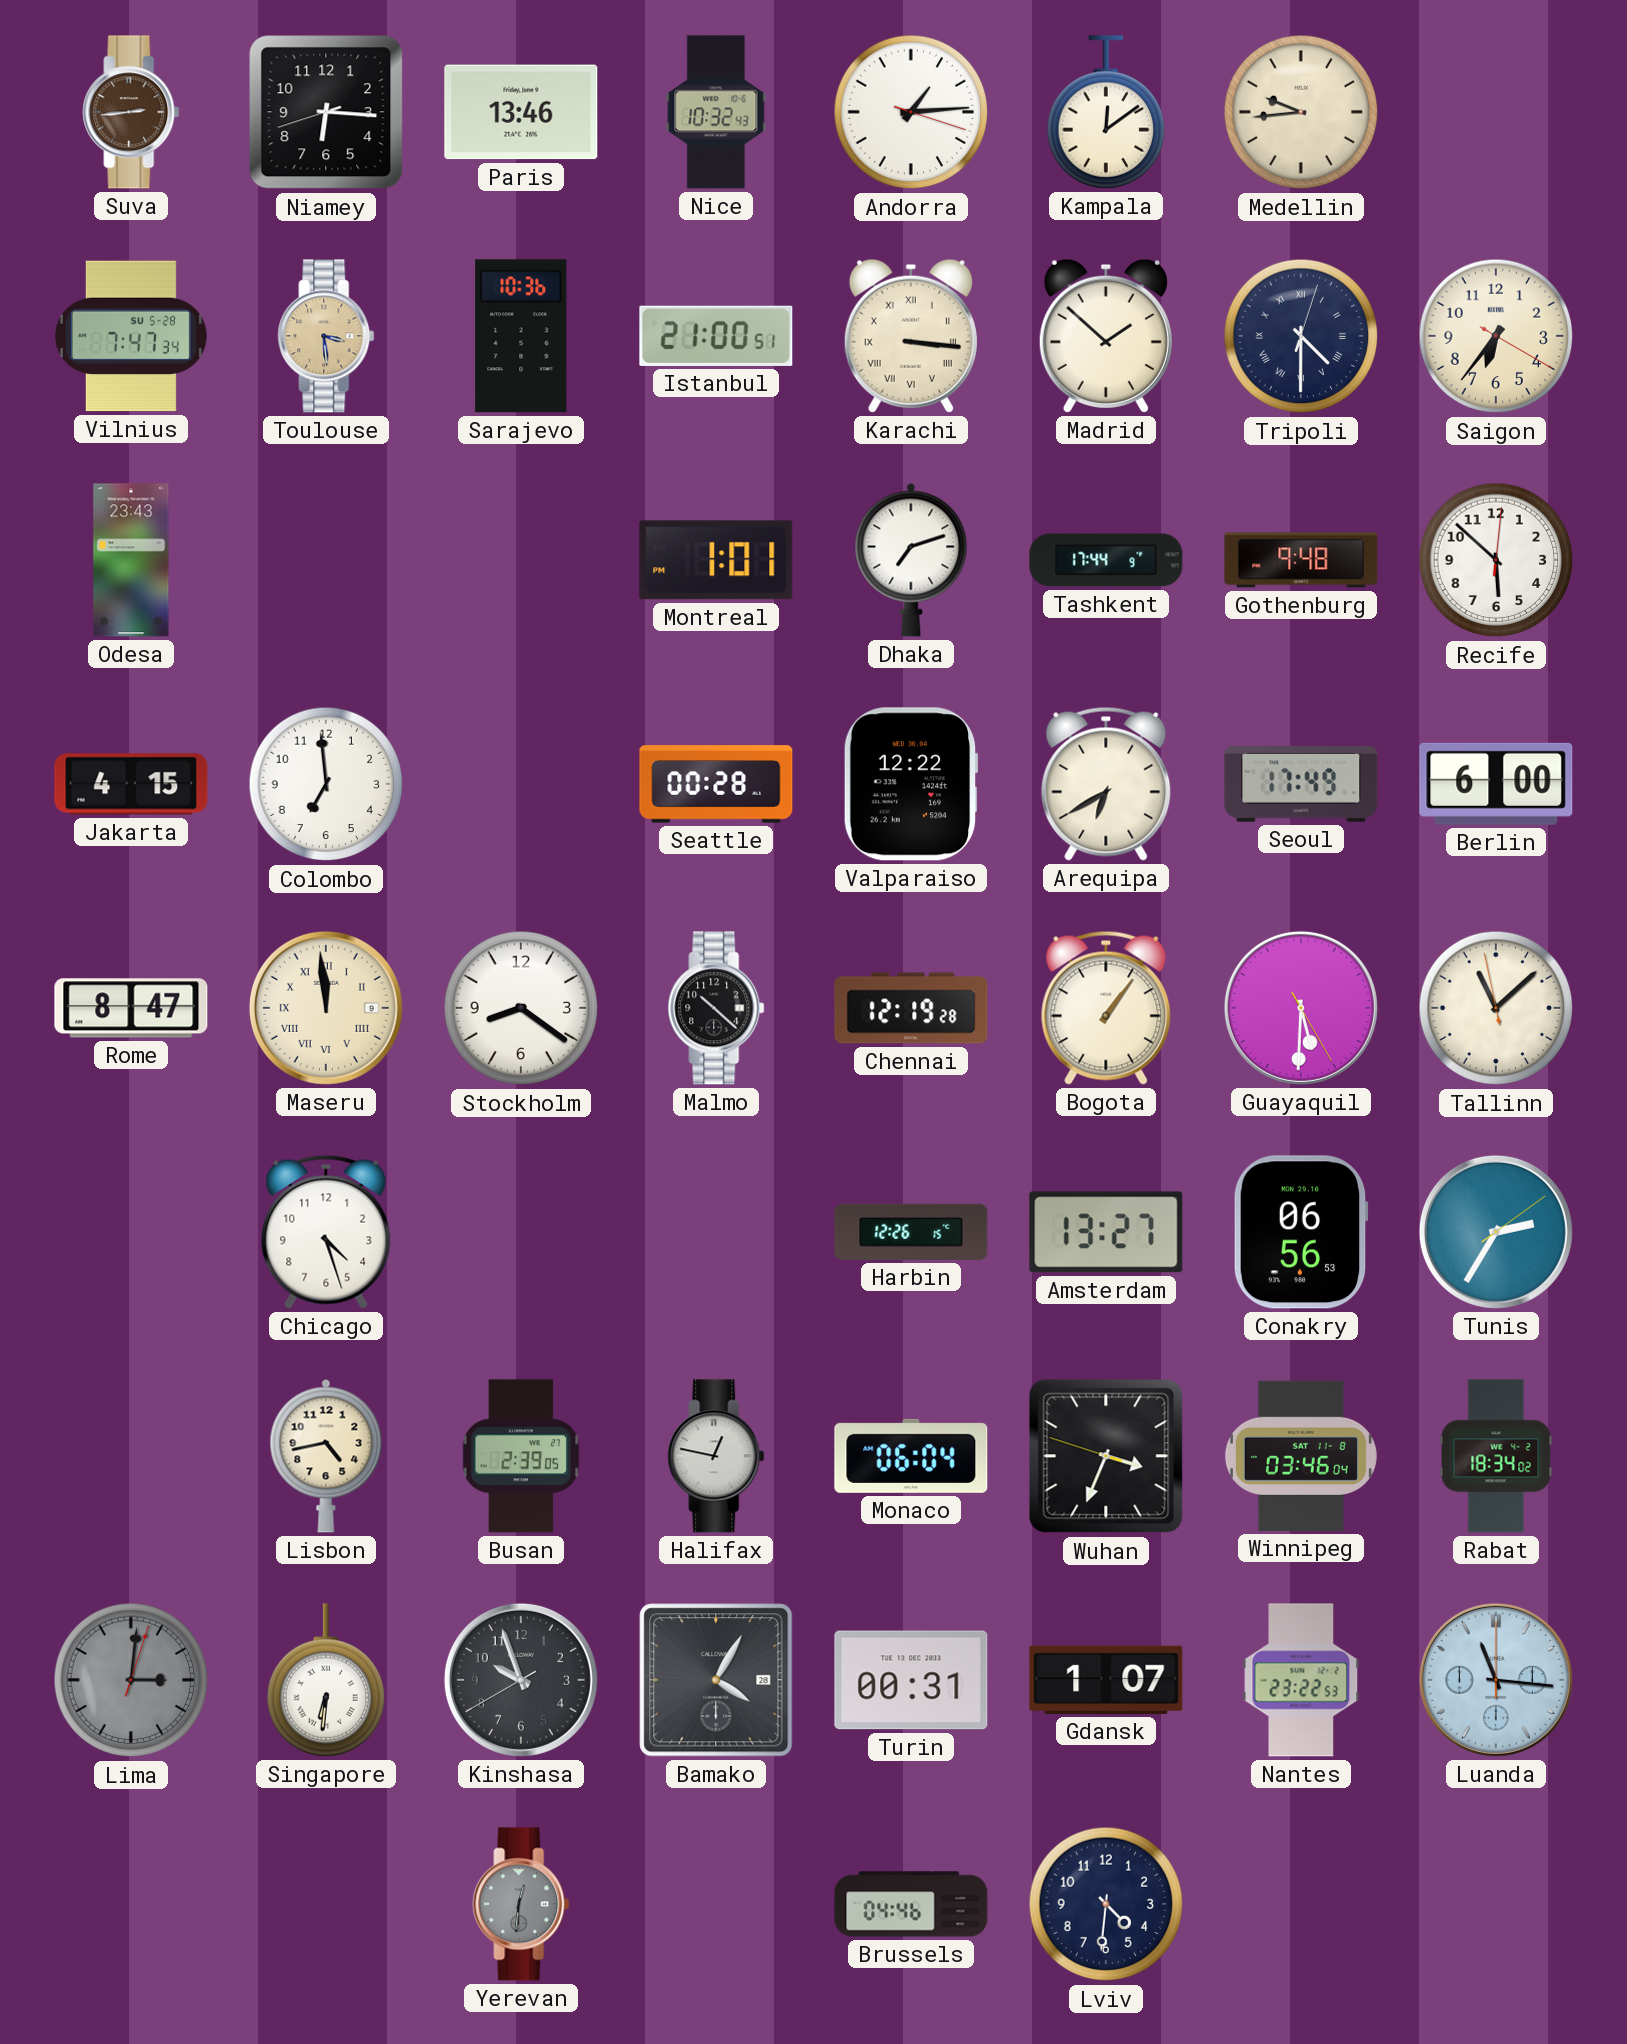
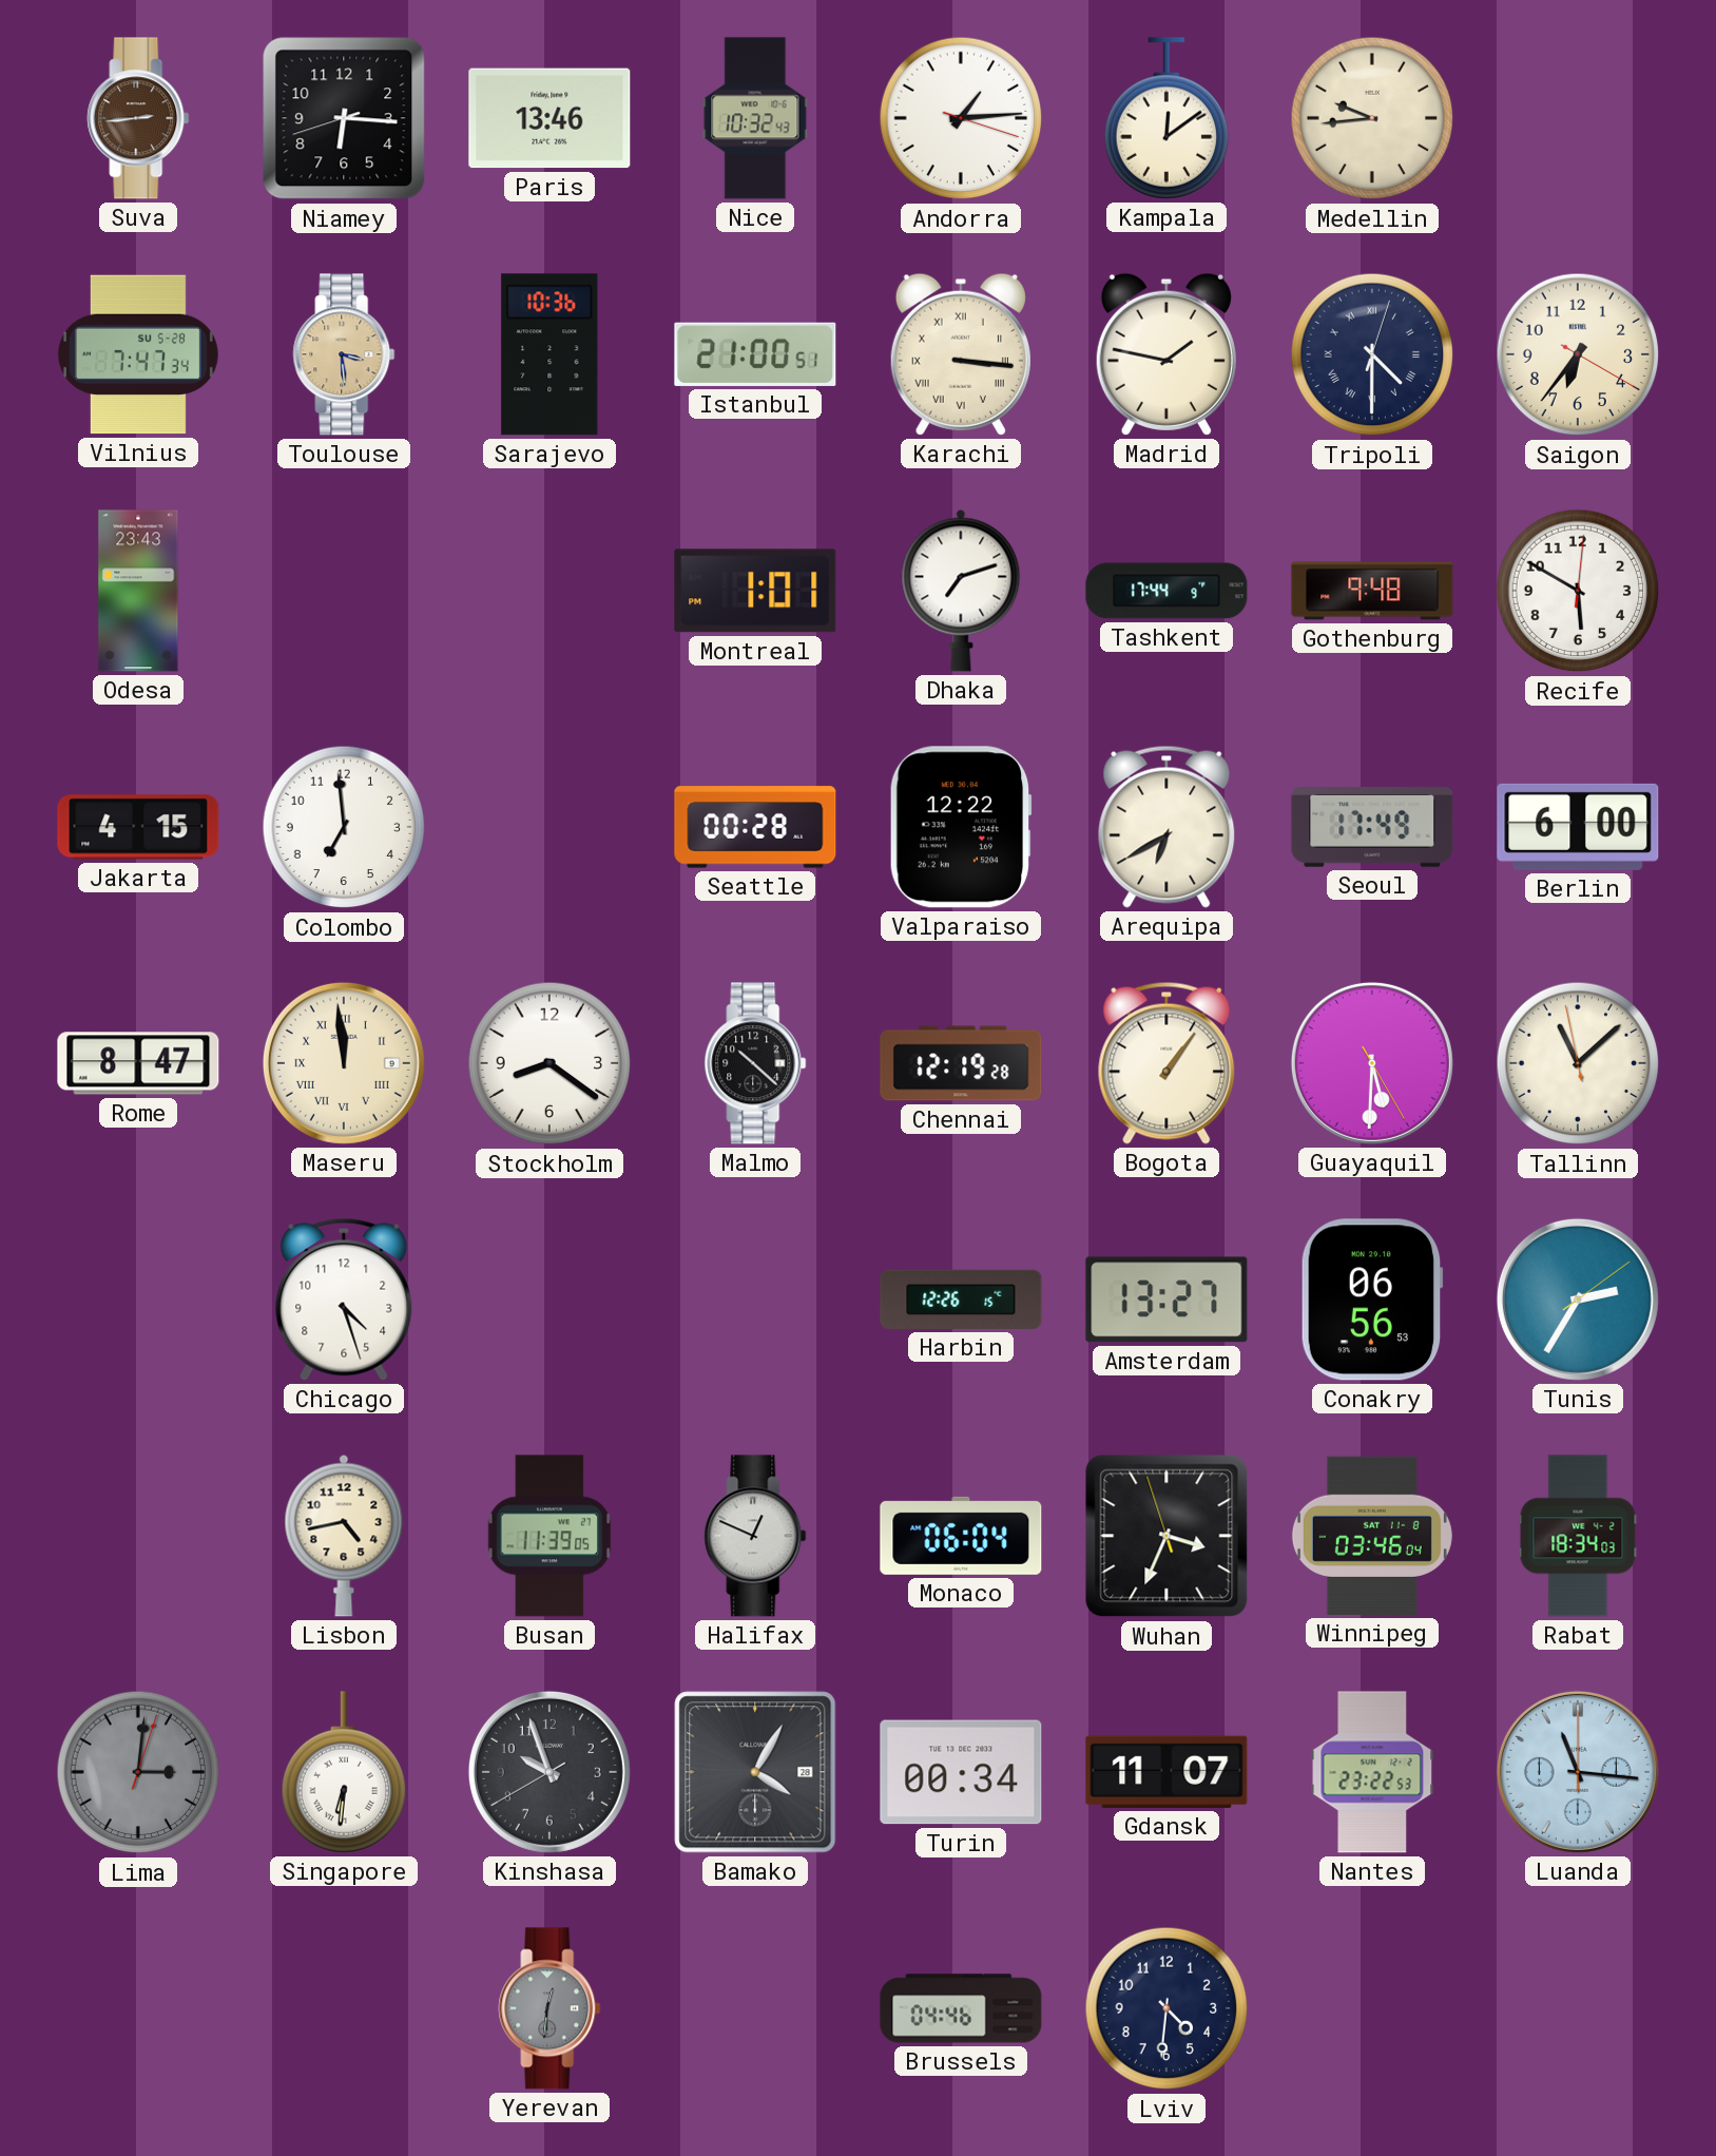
Madrid: 1:52 -> 1:47
Recife: 5:52 -> 5:50
Busan: 2:39 -> 11:39
Halifax: 12:47 -> 12:49
Wuhan: 3:33:48 -> 3:33:57
Rabat: 18:34:02 -> 18:34:03
Turin: 00:31 -> 00:34
Gdansk: 1:07 -> 11:07
